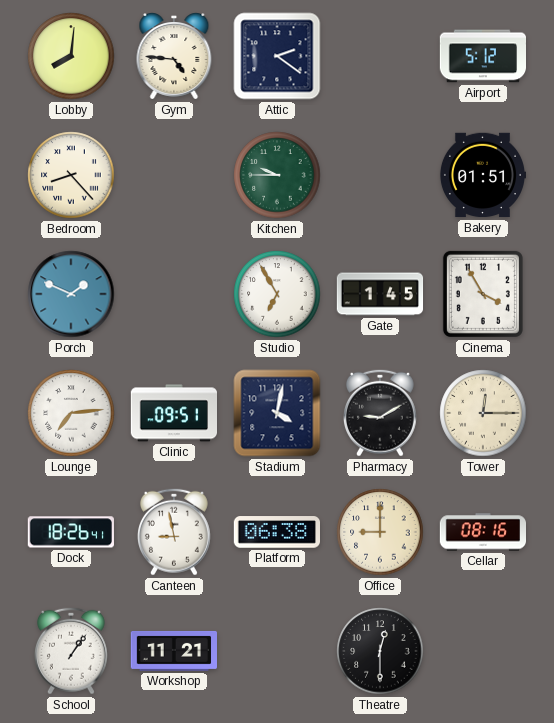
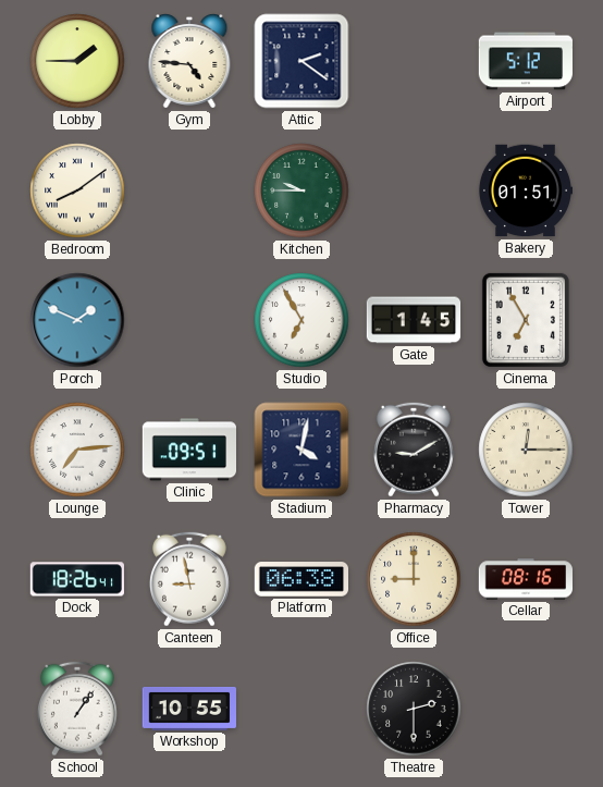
Lobby: 8:01 -> 1:45
Bedroom: 8:23 -> 8:09
Cinema: 3:55 -> 6:55
Workshop: 11:21 -> 10:55
Theatre: 12:30 -> 2:30
